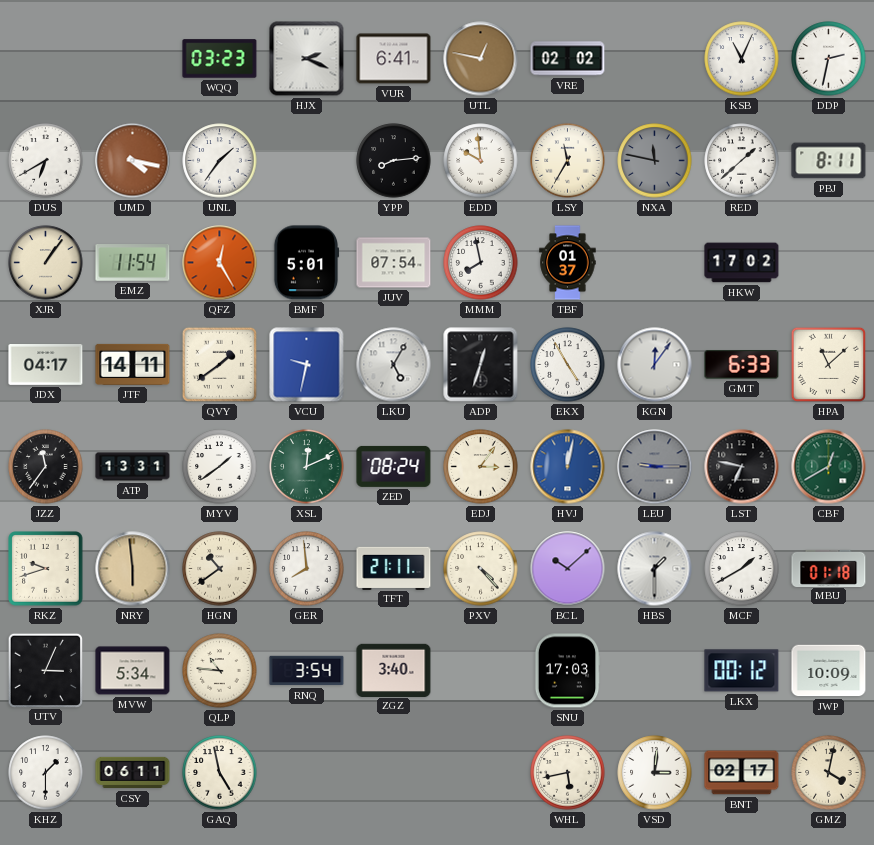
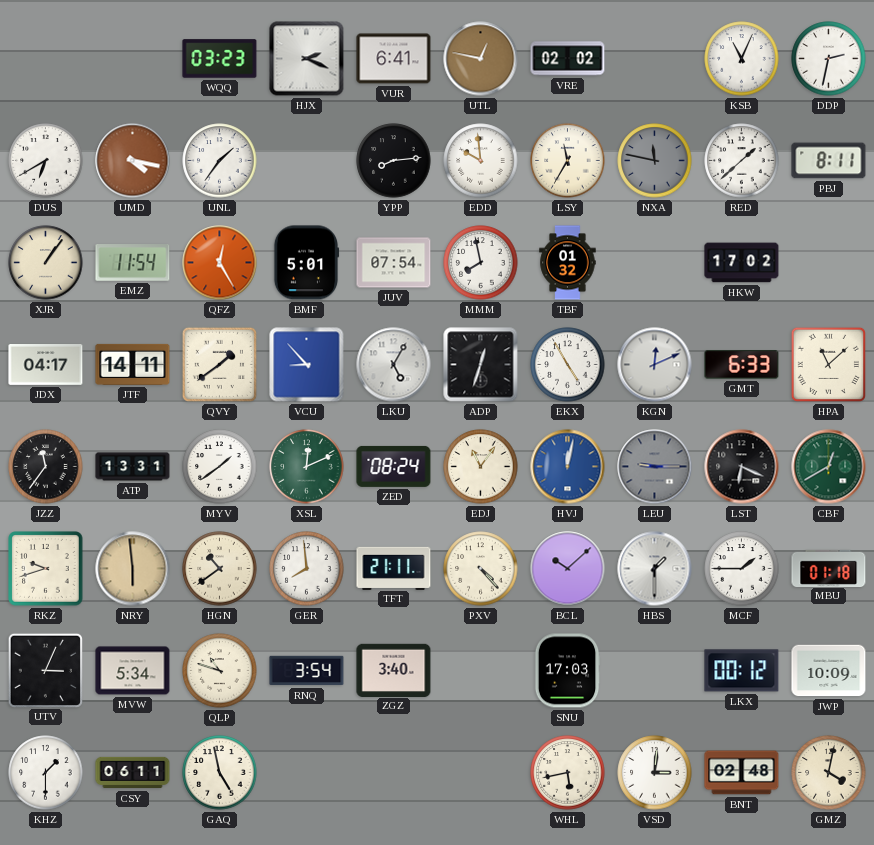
TBF: 01:37 -> 01:32
VCU: 9:32 -> 8:53
KGN: 12:06 -> 12:11
EDJ: 3:06 -> 11:06
LST: 6:47 -> 6:19
MCF: 1:40 -> 1:45
QLP: 10:46 -> 10:48
BNT: 02:17 -> 02:48
